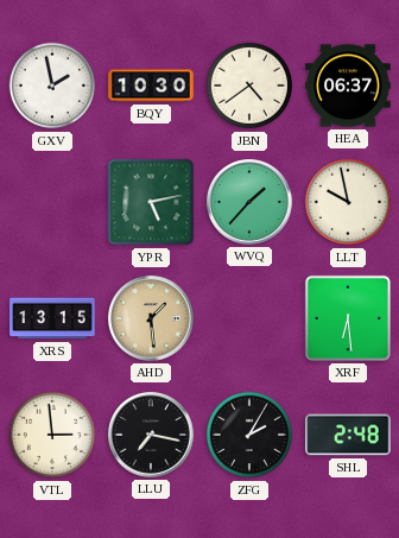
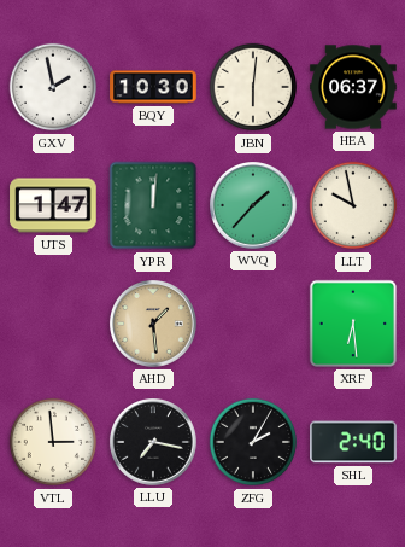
JBN: 4:39 -> 6:01
UTS: none -> 1:47
YPR: 5:13 -> 12:01
XRS: 13:15 -> none
SHL: 2:48 -> 2:40
